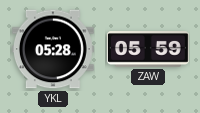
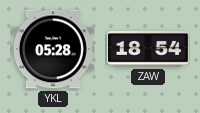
ZAW: 05:59 -> 18:54
